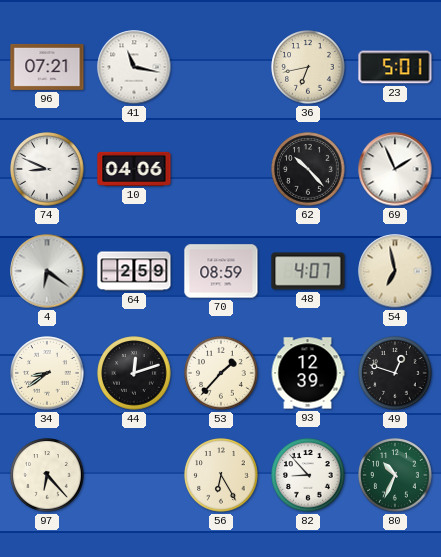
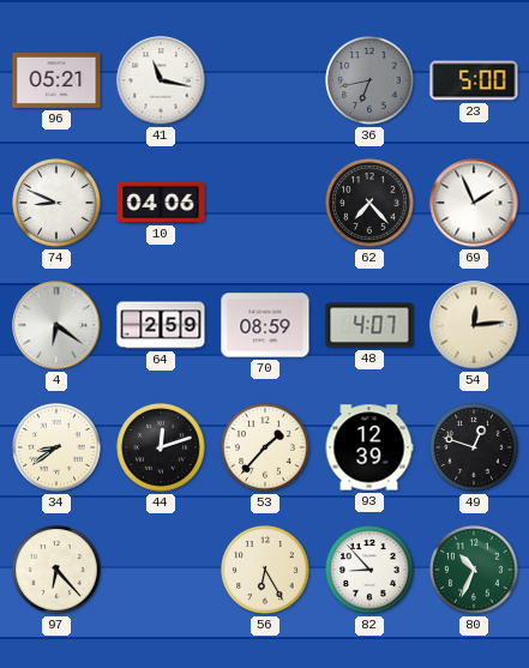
96: 07:21 -> 05:21
36 dial: cream -> grey
23: 5:01 -> 5:00
62: 10:23 -> 7:23
54: 6:58 -> 12:14
